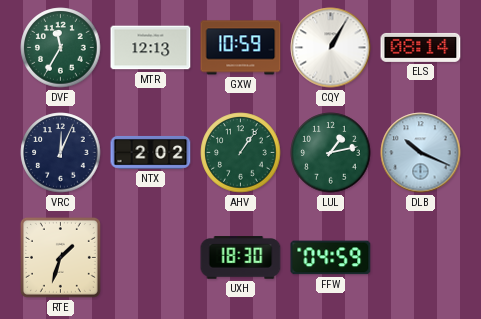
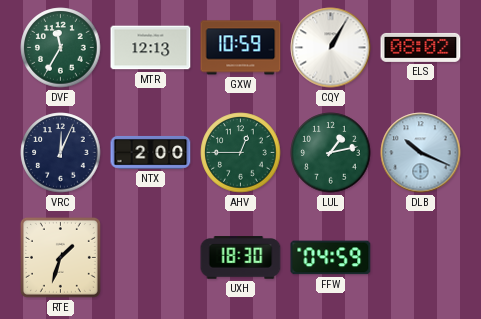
ELS: 08:14 -> 08:02
NTX: 2:02 -> 2:00
AHV: 1:06 -> 12:45
